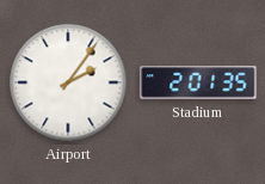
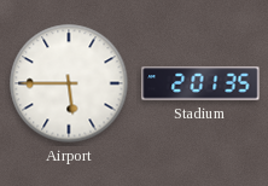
Airport: 2:06 -> 5:45
